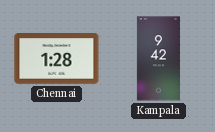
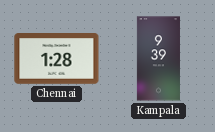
Kampala: 9:42 -> 9:39
